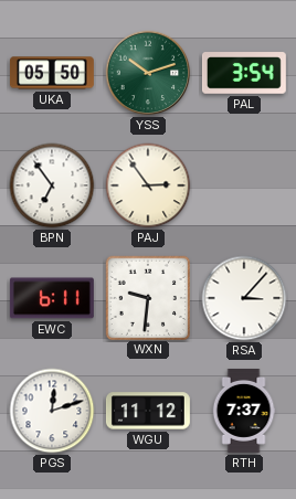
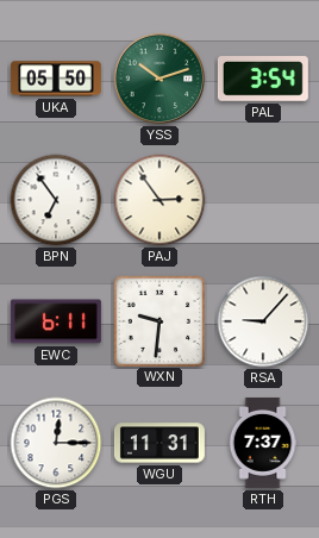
RSA: 3:07 -> 9:07
PGS: 12:12 -> 12:15
WGU: 11:12 -> 11:31
